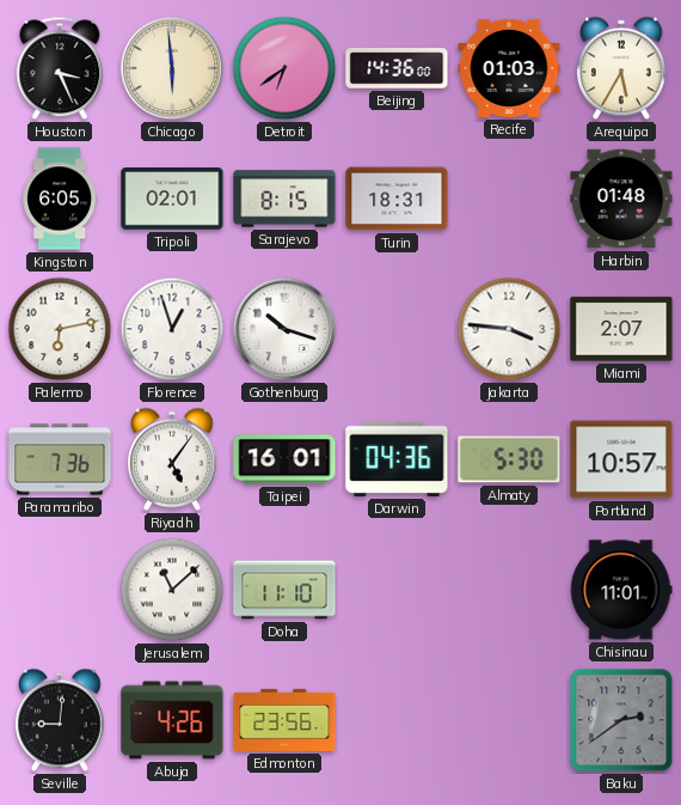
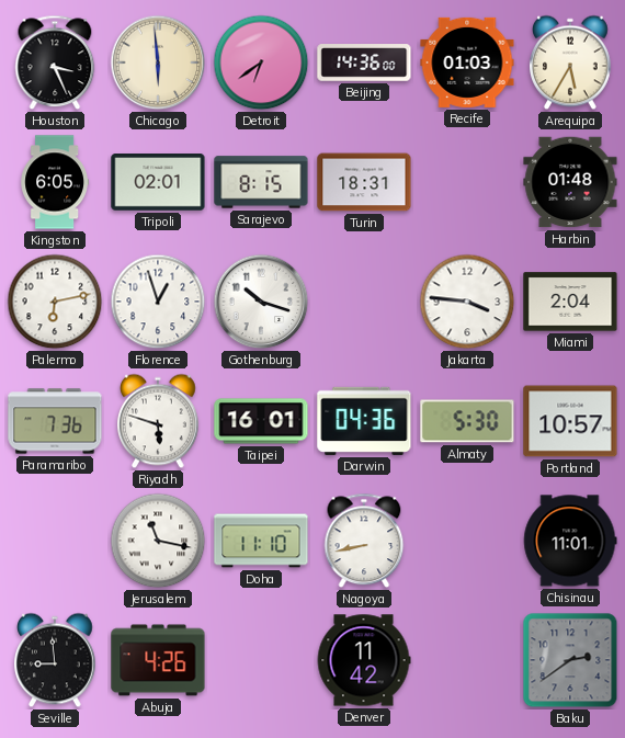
Miami: 2:07 -> 2:04
Riyadh: 5:06 -> 5:48
Jerusalem: 11:08 -> 11:17
Nagoya: none -> 8:43
Seville: 9:01 -> 8:59
Edmonton: 23:56 -> none
Denver: none -> 11:42
